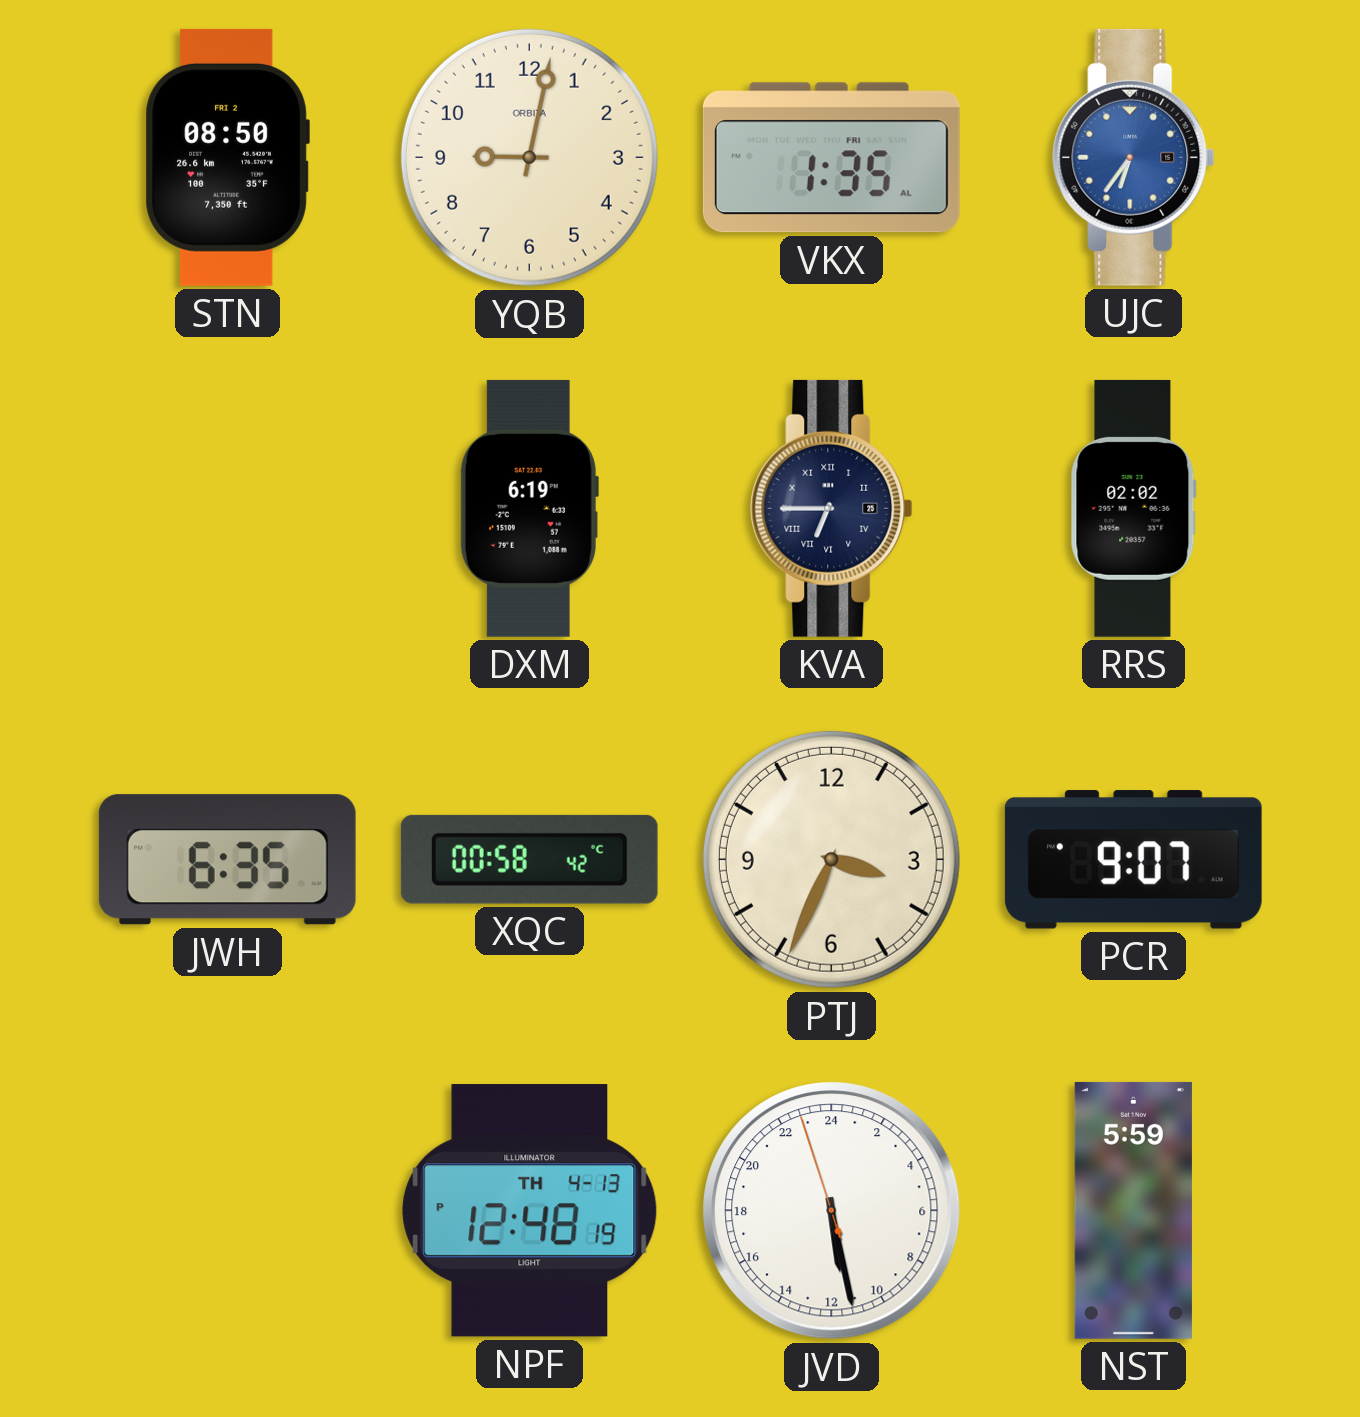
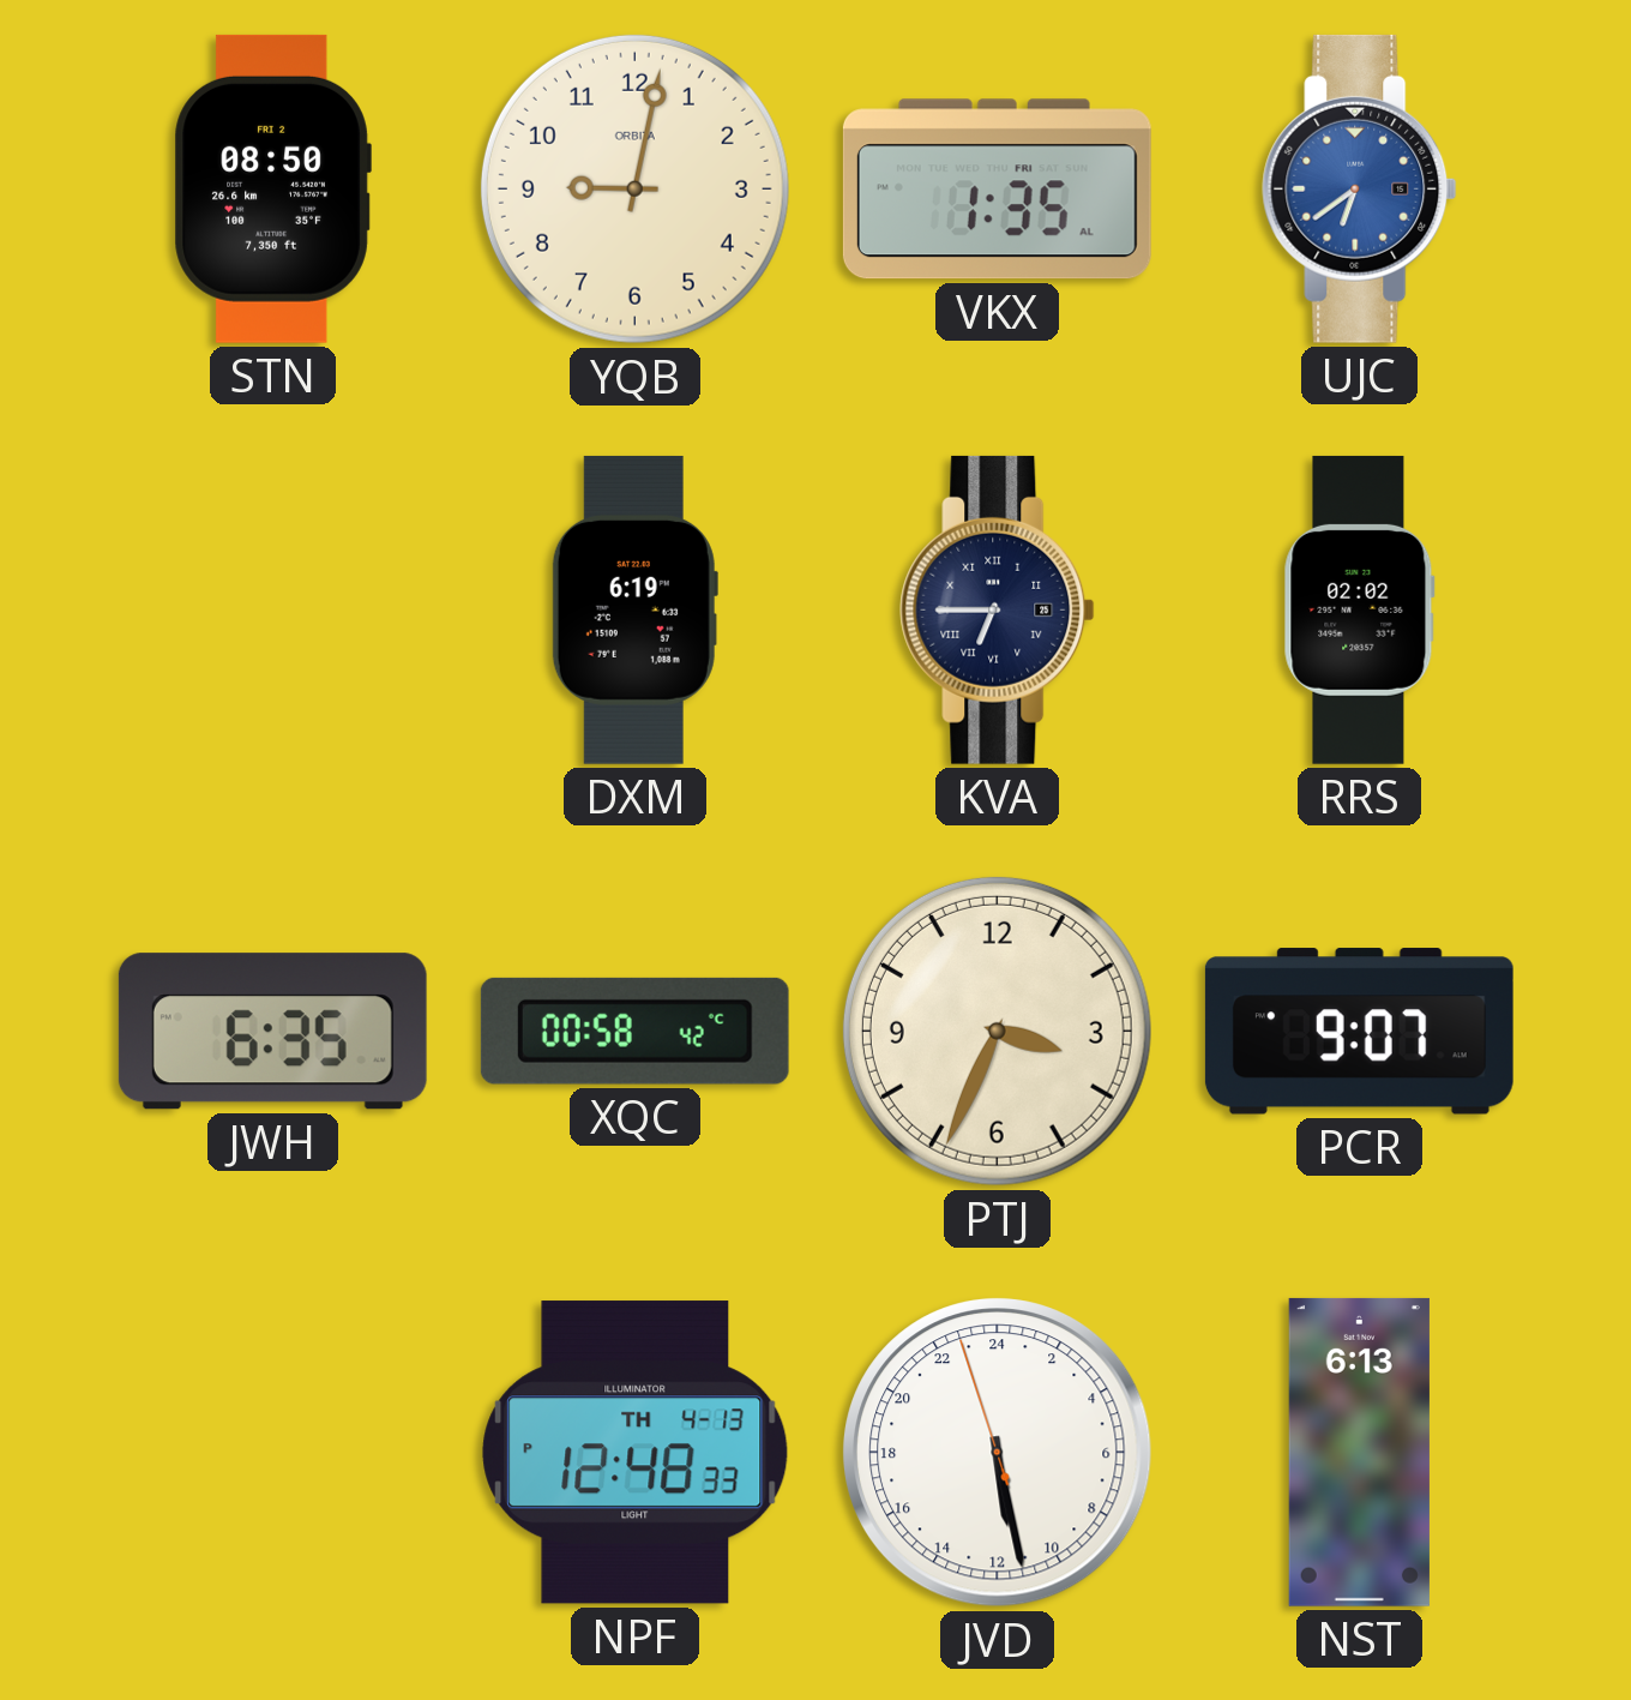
UJC: 6:36 -> 6:39
NPF: 12:48:19 PM -> 12:48:33 PM
NST: 5:59 -> 6:13
